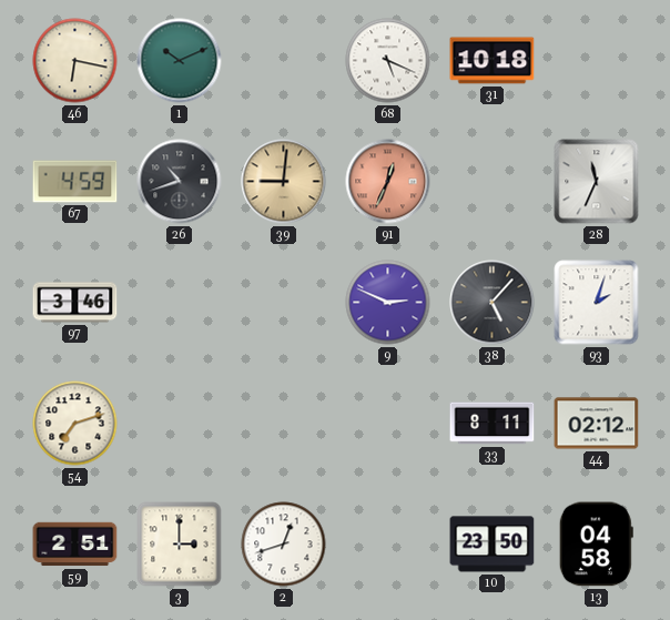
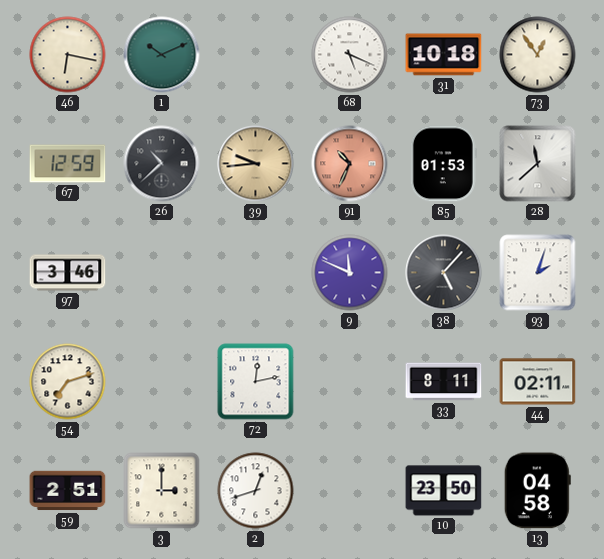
73: none -> 12:54
67: 4:59 -> 12:59
26: 10:42 -> 10:38
39: 9:01 -> 9:44
91: 12:34 -> 10:34
85: none -> 01:53
28: 11:34 -> 11:38
9: 2:49 -> 11:49
72: none -> 12:13
44: 02:12 -> 02:11
